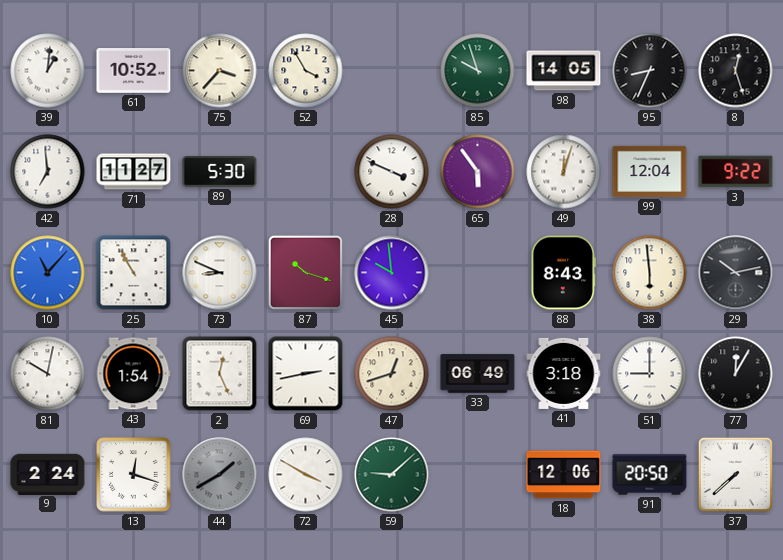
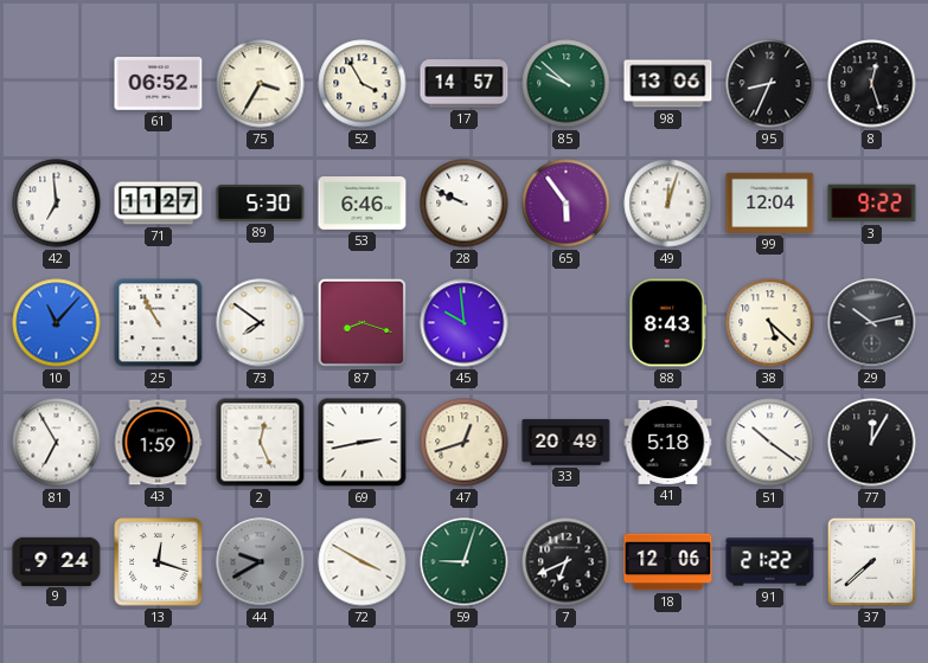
39: 1:01 -> none
61: 10:52 -> 06:52
75: 3:37 -> 3:35
17: none -> 14:57
85: 9:57 -> 9:52
98: 14:05 -> 13:06
53: none -> 6:46
28: 3:49 -> 9:49
73: 8:49 -> 7:51
87: 10:18 -> 8:18
38: 5:59 -> 5:22
81: 10:02 -> 6:55
43: 1:54 -> 1:59
33: 06:49 -> 20:49
41: 3:18 -> 5:18
51: 9:00 -> 10:21
9: 2:24 -> 9:24
44: 1:40 -> 9:40
59: 9:08 -> 9:03
7: none -> 6:41
91: 20:50 -> 21:22
